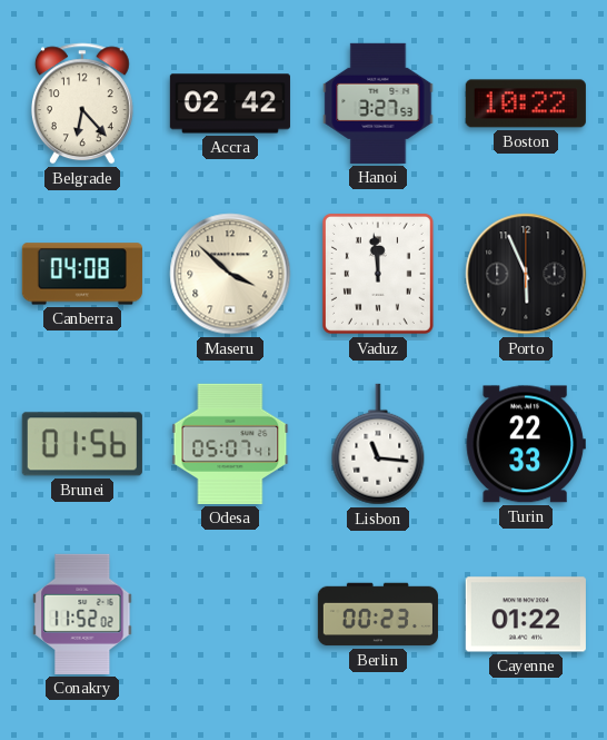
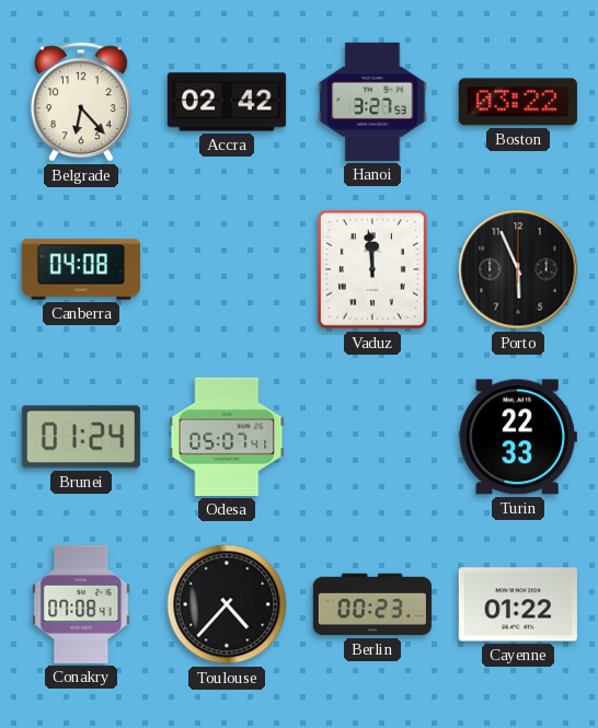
Boston: 10:22 -> 03:22
Maseru: 3:52 -> none
Brunei: 01:56 -> 01:24
Lisbon: 11:16 -> none
Conakry: 11:52 -> 07:08
Toulouse: none -> 4:37
